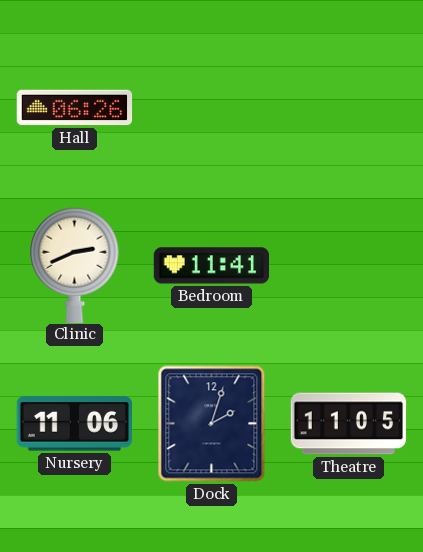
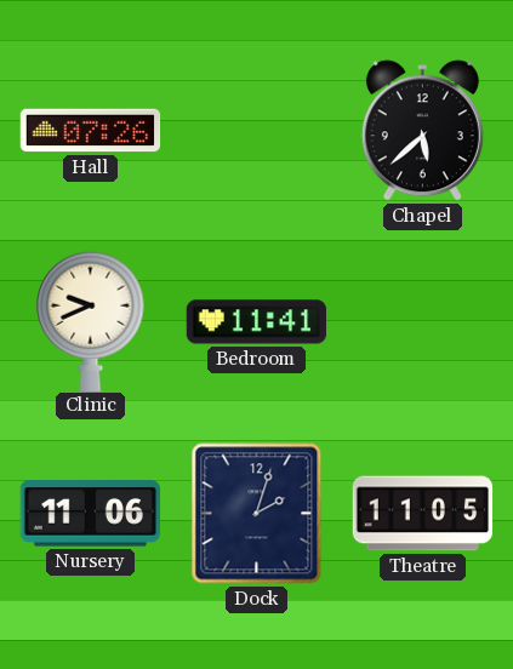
Hall: 06:26 -> 07:26
Chapel: none -> 5:38
Clinic: 2:41 -> 9:41
